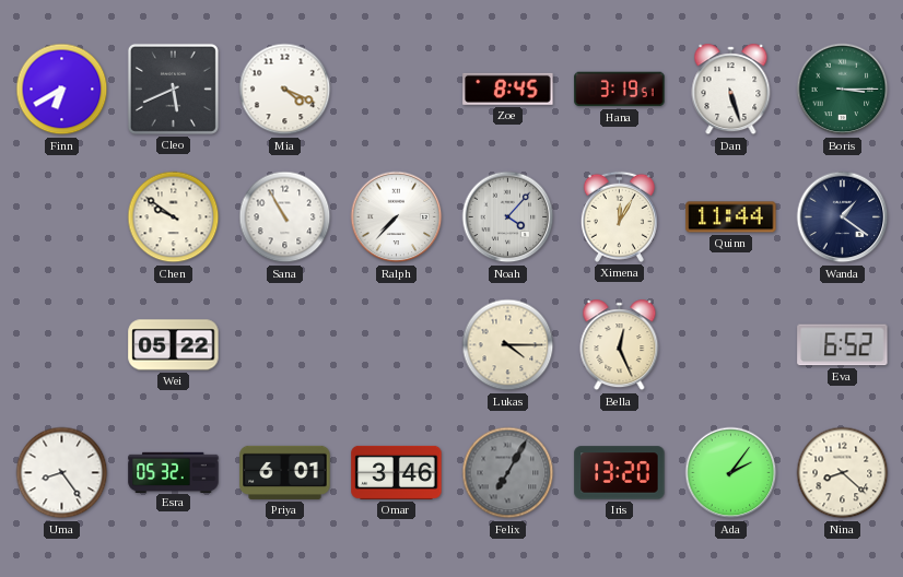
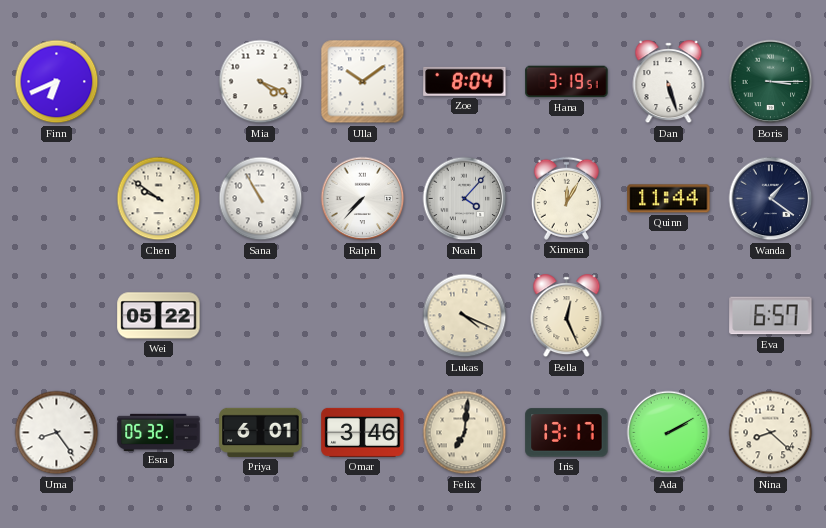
Finn: 6:40 -> 6:41
Cleo: 5:41 -> none
Ulla: none -> 10:09
Zoe: 8:45 -> 8:04
Lukas: 4:15 -> 4:19
Eva: 6:52 -> 6:57
Felix: 7:05 -> 7:01
Felix dial: grey -> cream
Iris: 13:20 -> 13:17
Ada: 2:06 -> 2:10
